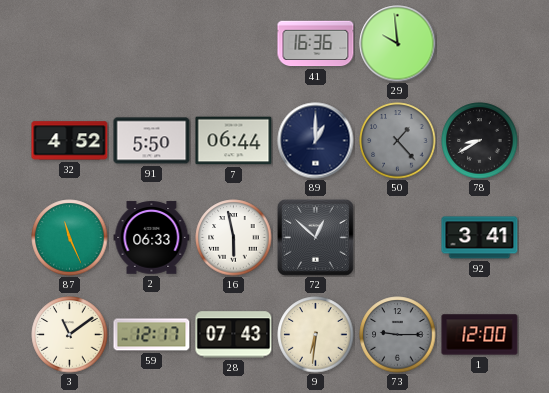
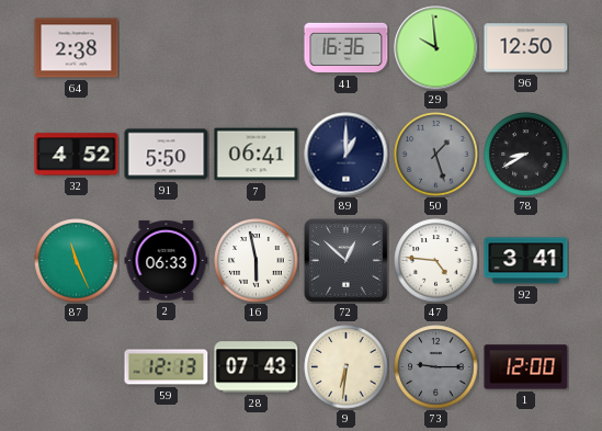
64: none -> 2:38
96: none -> 12:50
7: 06:44 -> 06:41
50: 1:23 -> 1:27
47: none -> 4:46
3: 11:09 -> none
59: 12:17 -> 12:13
